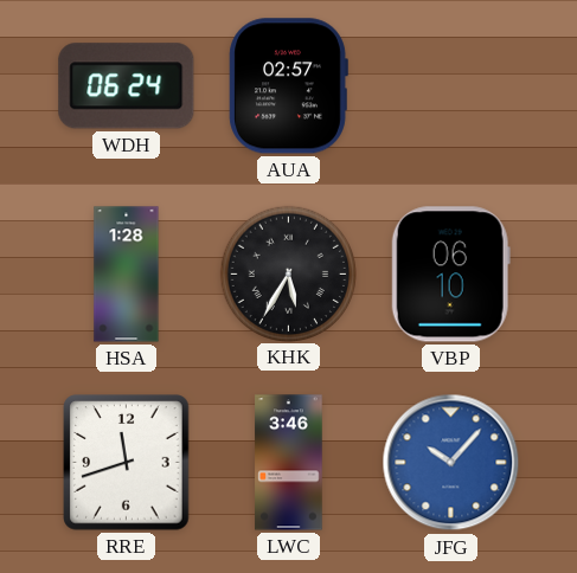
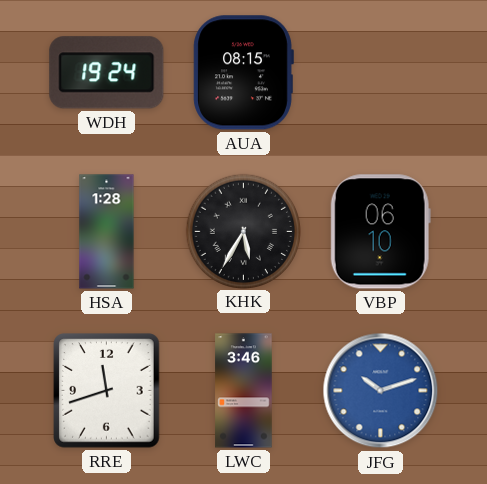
WDH: 06:24 -> 19:24
AUA: 02:57 -> 08:15
JFG: 10:07 -> 10:12
